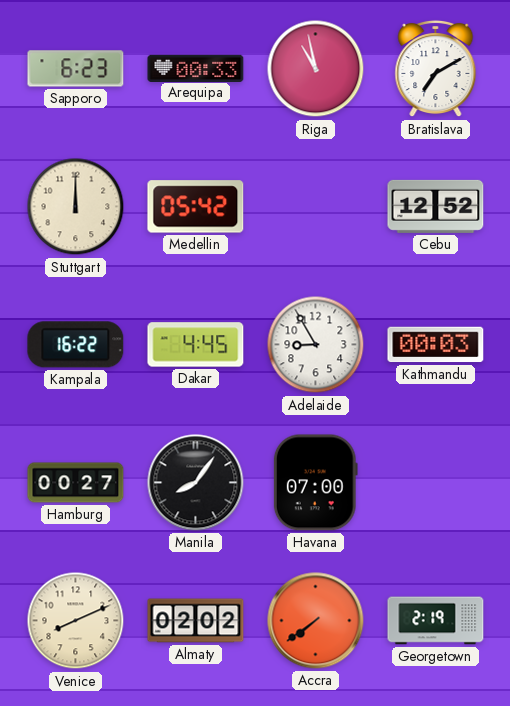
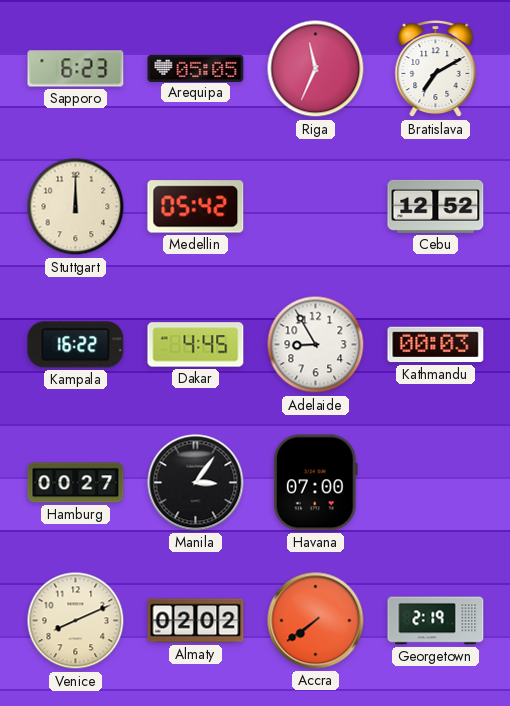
Arequipa: 00:33 -> 05:05
Riga: 10:58 -> 11:34
Manila: 8:06 -> 3:06
